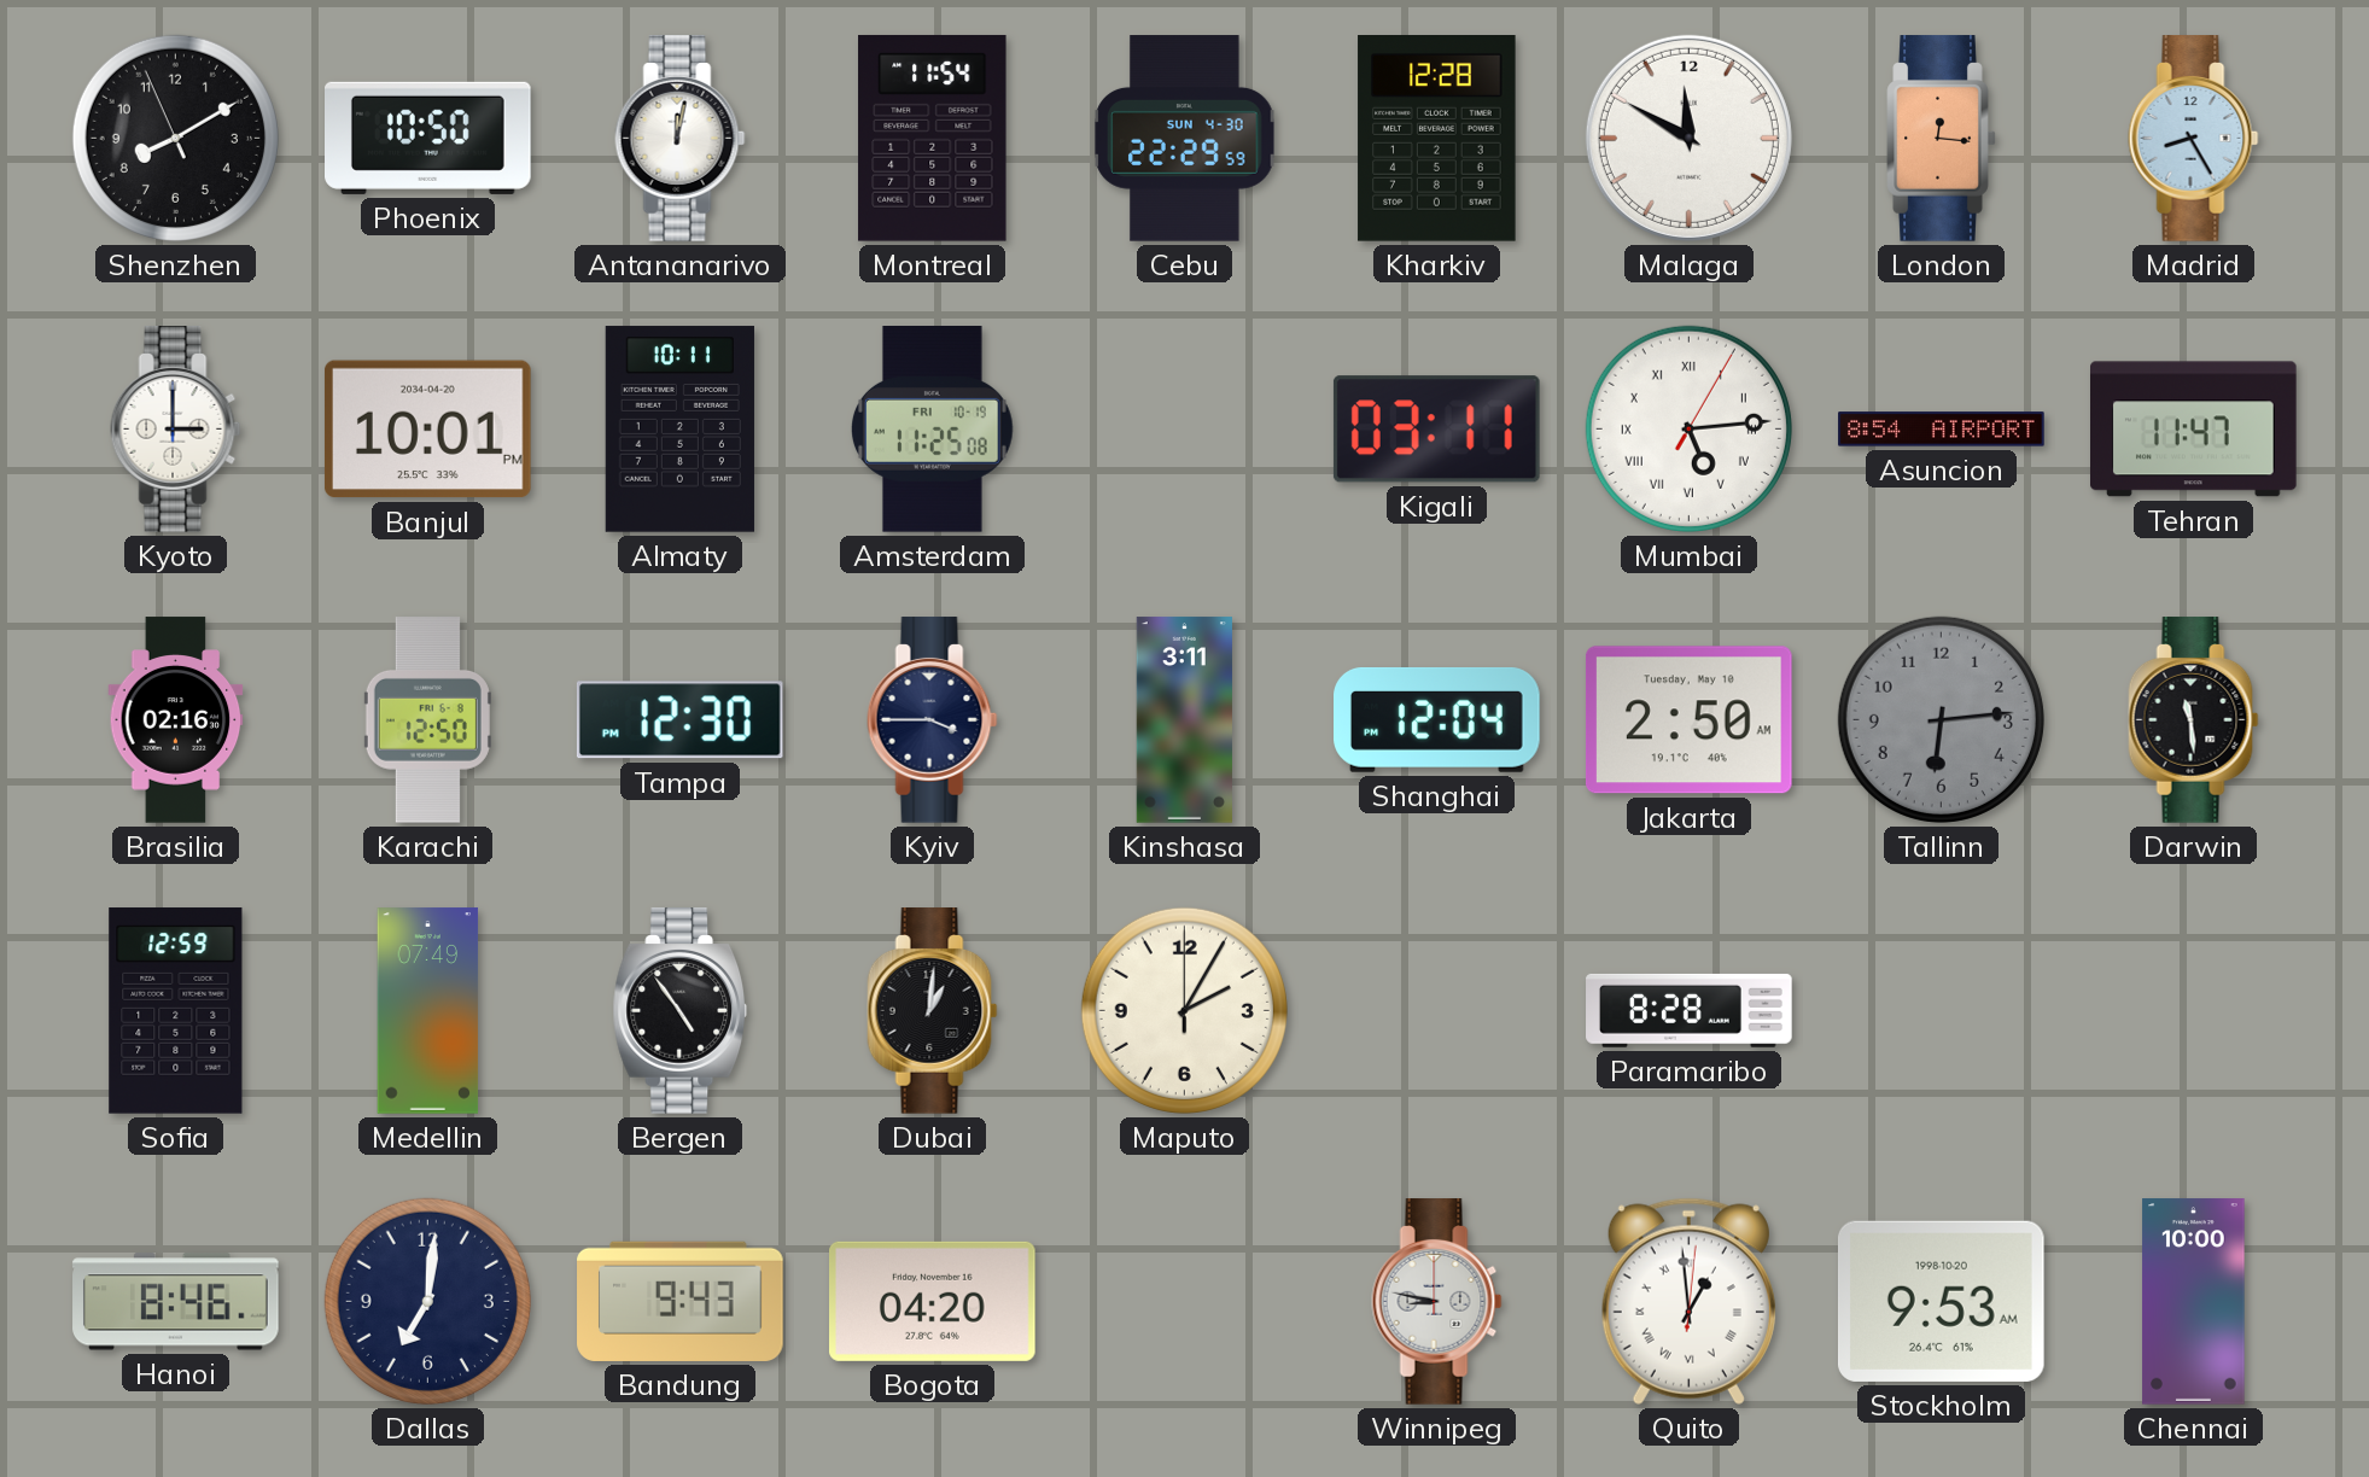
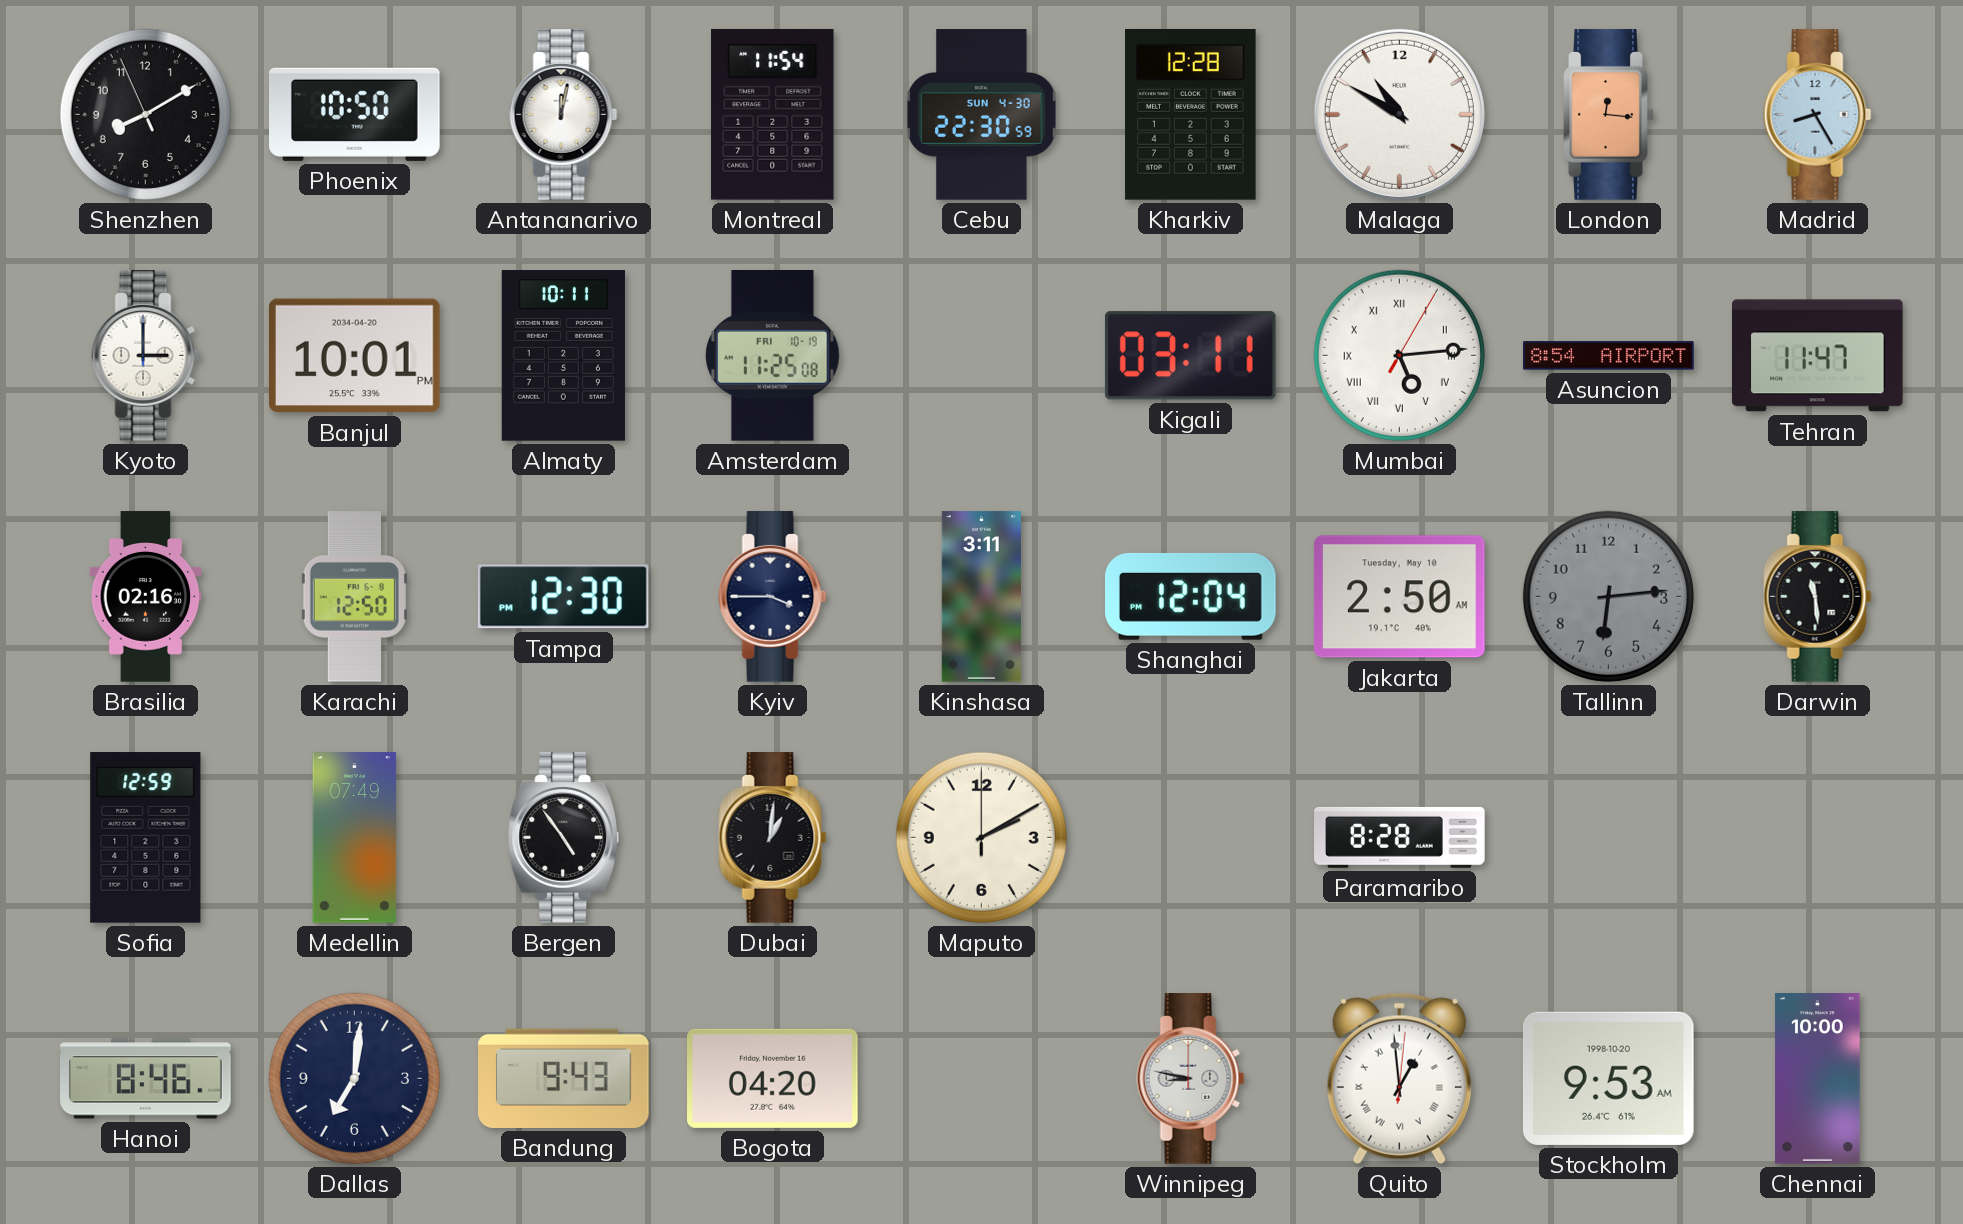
Cebu: 22:29 -> 22:30
Malaga: 11:50 -> 10:50
Maputo: 2:05 -> 2:10
